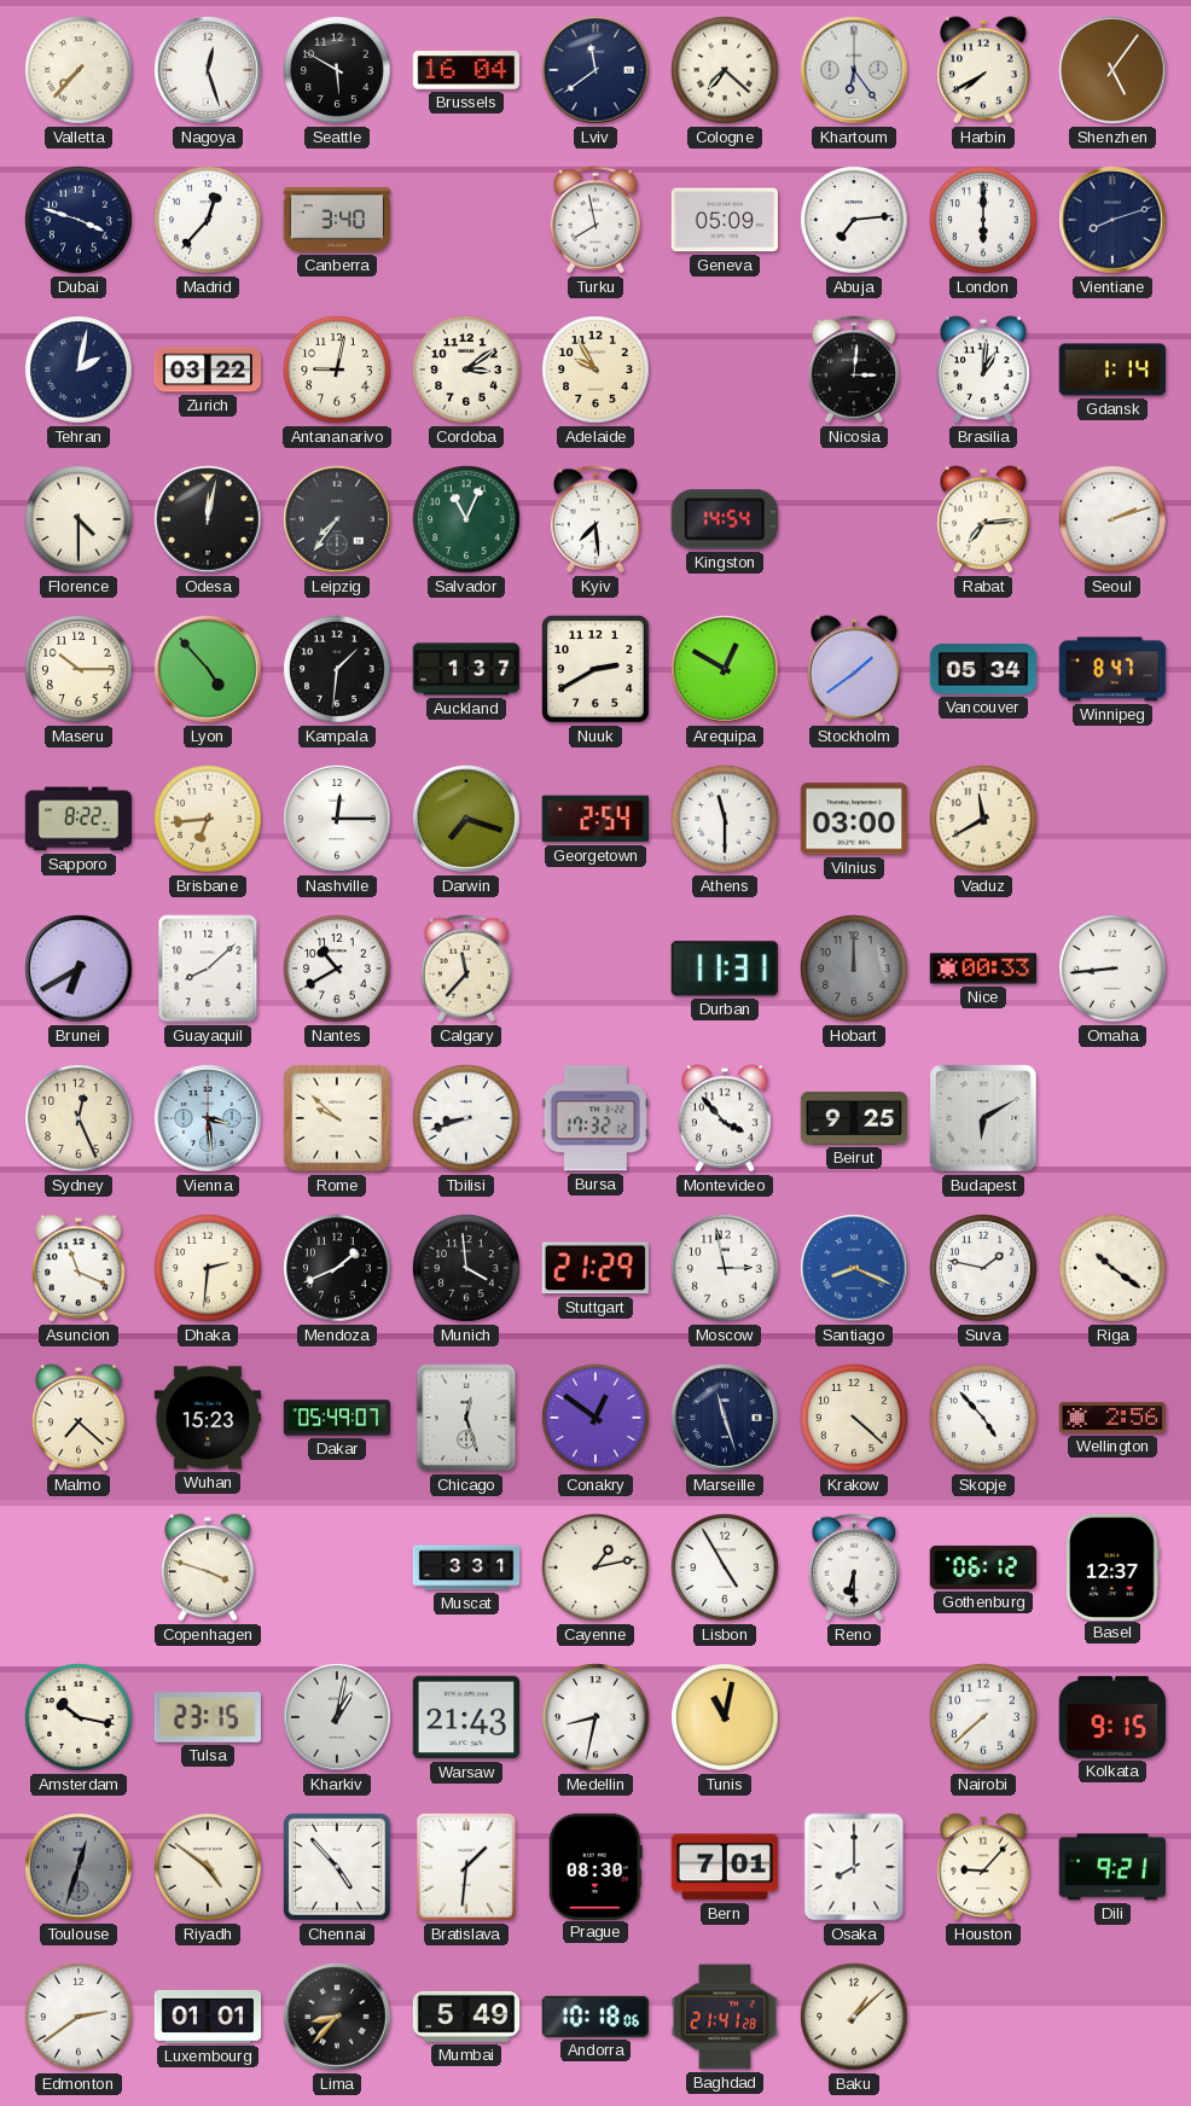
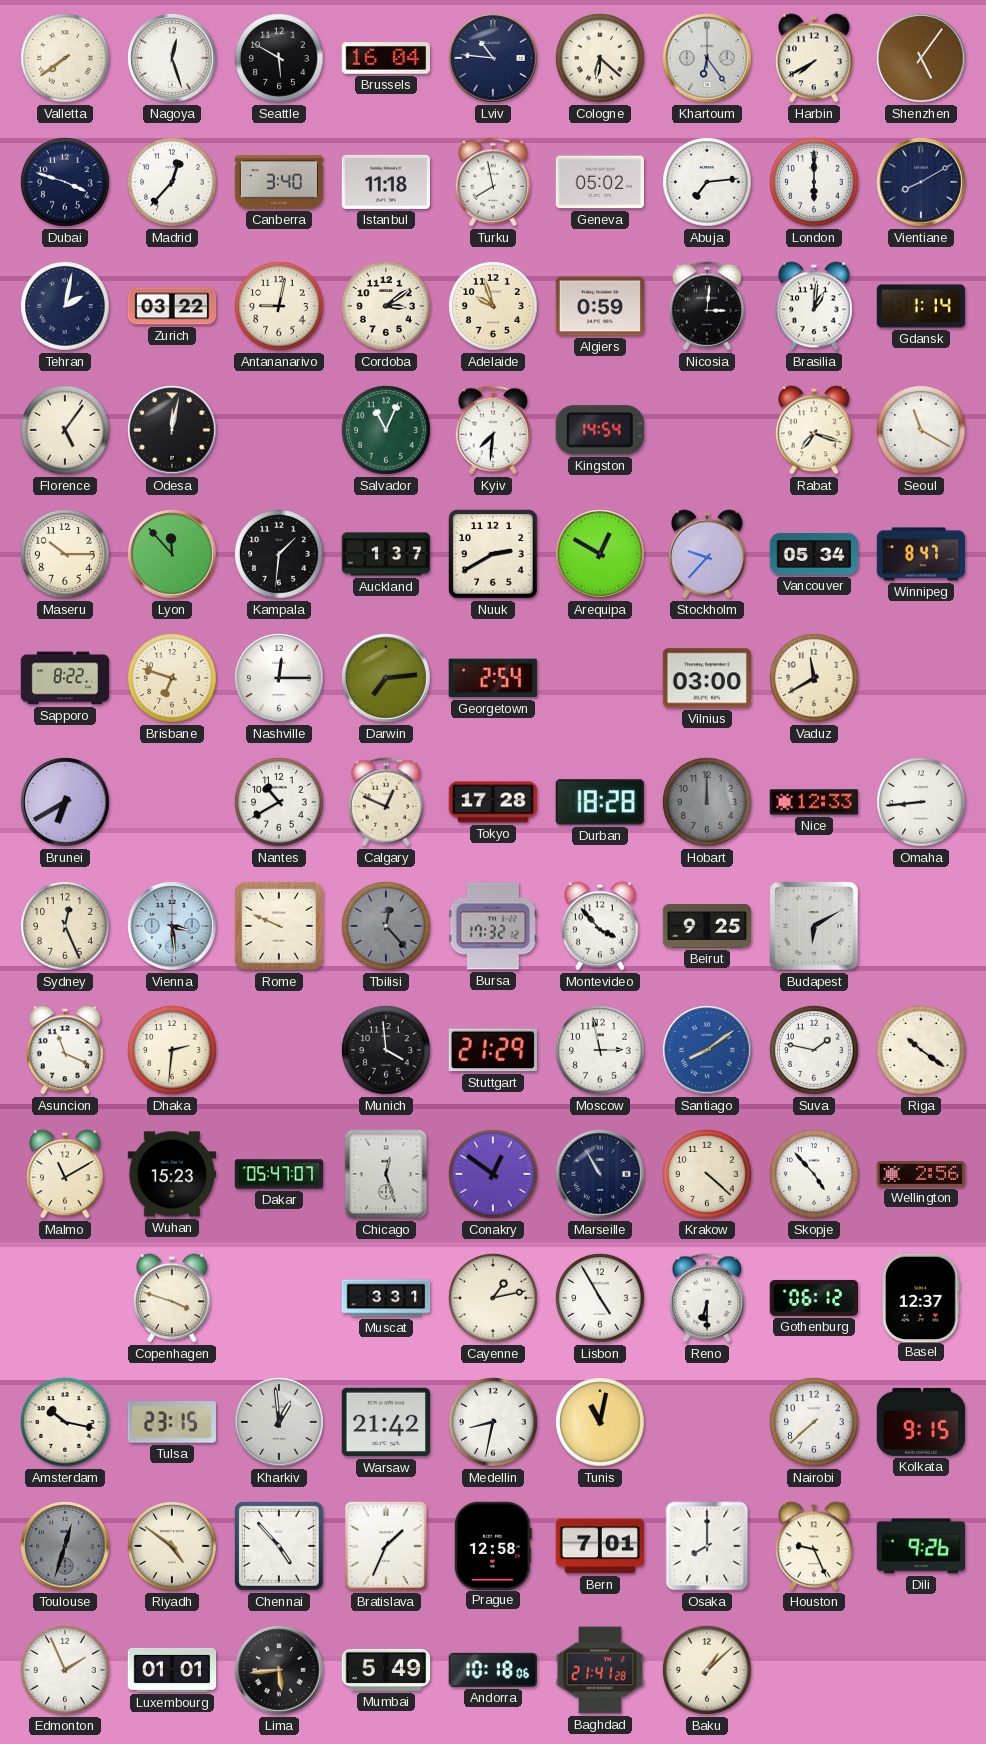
Valletta: 7:37 -> 7:39
Lviv: 11:39 -> 10:46
Cologne: 7:22 -> 6:22
Istanbul: none -> 11:18
Geneva: 05:09 -> 05:02
Vientiane: 8:12 -> 8:10
Adelaide: 9:55 -> 9:57
Algiers: none -> 0:59
Florence: 4:30 -> 5:06
Leipzig: 7:36 -> none
Kyiv: 7:29 -> 7:31
Rabat: 7:14 -> 7:18
Seoul: 2:12 -> 11:20
Lyon: 4:53 -> 11:53
Stockholm: 1:39 -> 9:37
Brisbane: 6:44 -> 6:48
Darwin: 7:18 -> 7:14
Athens: 11:30 -> none
Guayaquil: 8:08 -> none
Calgary: 11:37 -> 12:49
Tokyo: none -> 17:28
Durban: 11:31 -> 18:28
Nice: 00:33 -> 12:33
Rome: 9:52 -> 9:49
Tbilisi: 8:42 -> 12:23
Tbilisi dial: white -> grey
Mendoza: 1:41 -> none
Santiago: 8:19 -> 8:09
Malmo: 7:22 -> 11:10
Dakar: 05:49 -> 05:47
Marseille: 11:27 -> 10:55
Kharkiv: 1:02 -> 12:59
Warsaw: 21:43 -> 21:42
Bratislava: 1:31 -> 1:34
Prague: 08:30 -> 12:58
Houston: 9:07 -> 9:26
Dili: 9:21 -> 9:26
Edmonton: 2:39 -> 1:56
Lima: 8:37 -> 5:44
